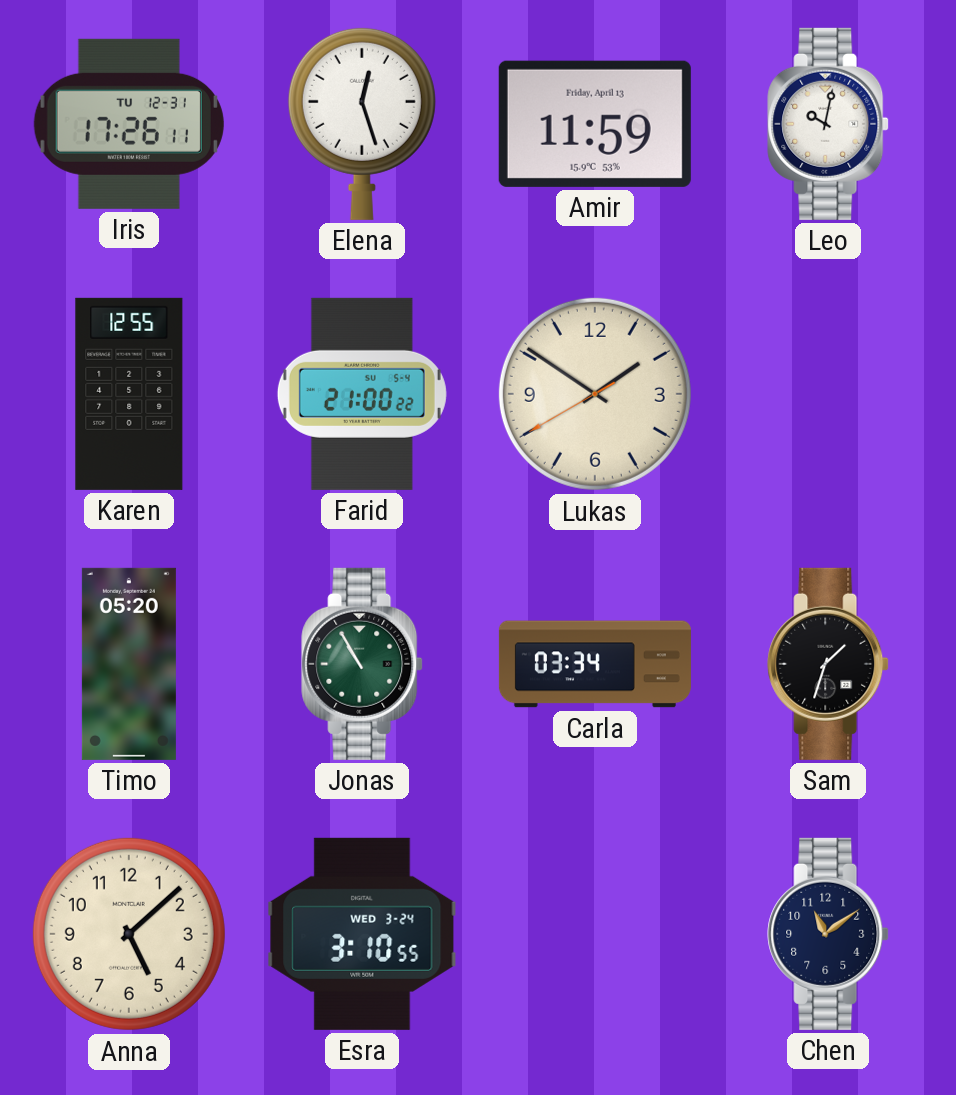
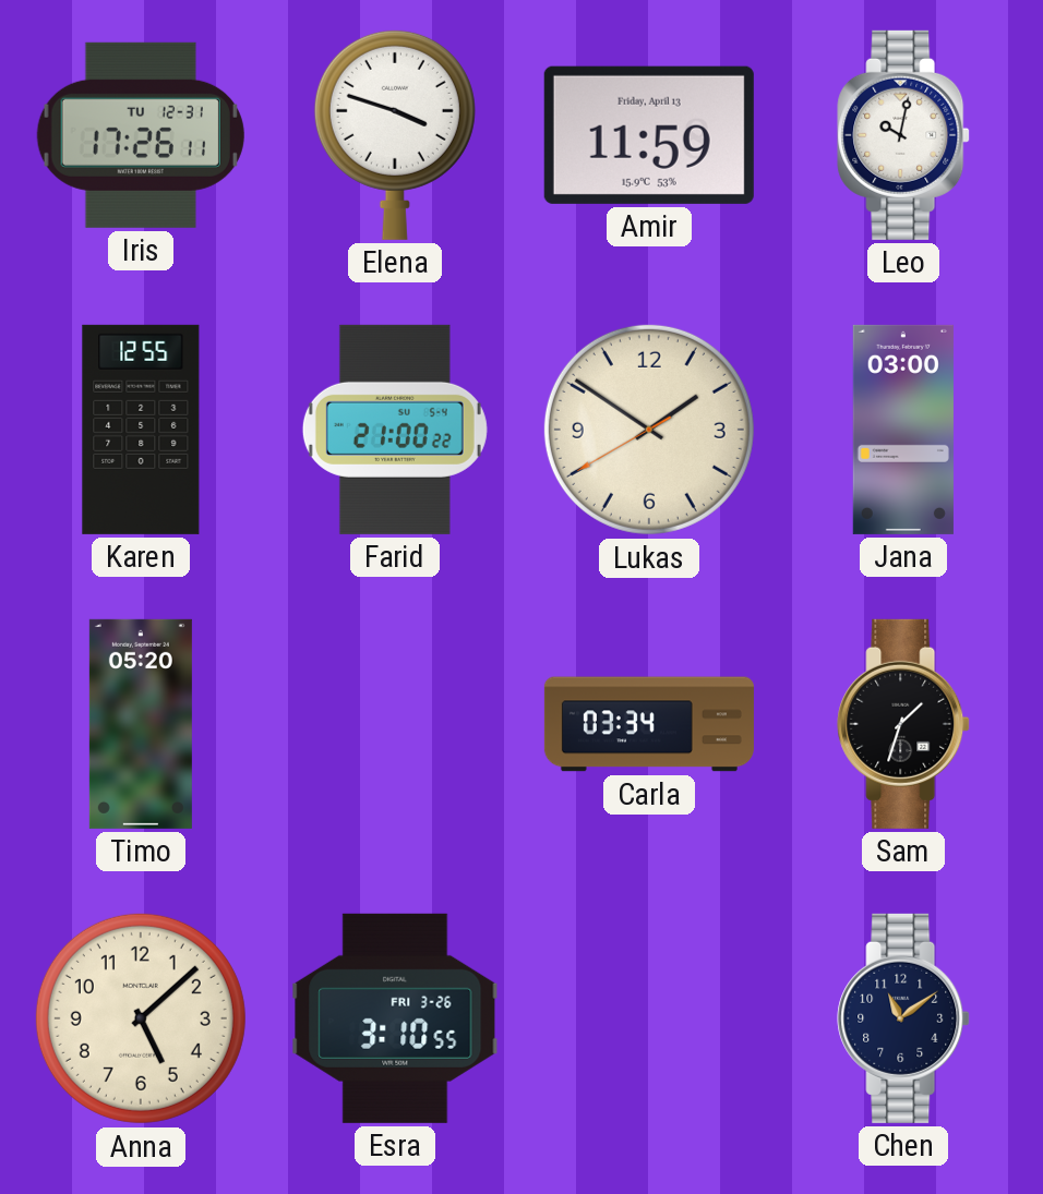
Elena: 12:27 -> 3:48
Jana: none -> 03:00
Jonas: 10:55 -> none
Esra date: WED 3-24 -> FRI 3-26
